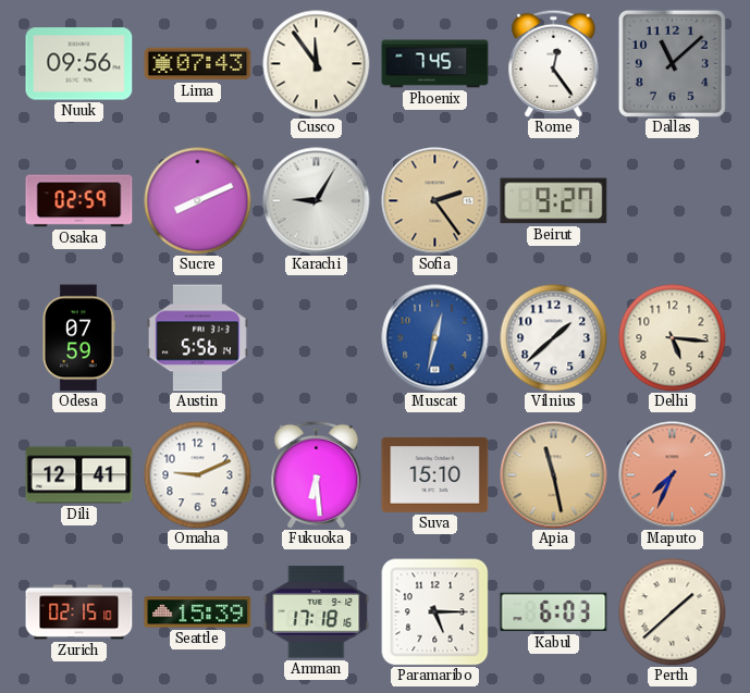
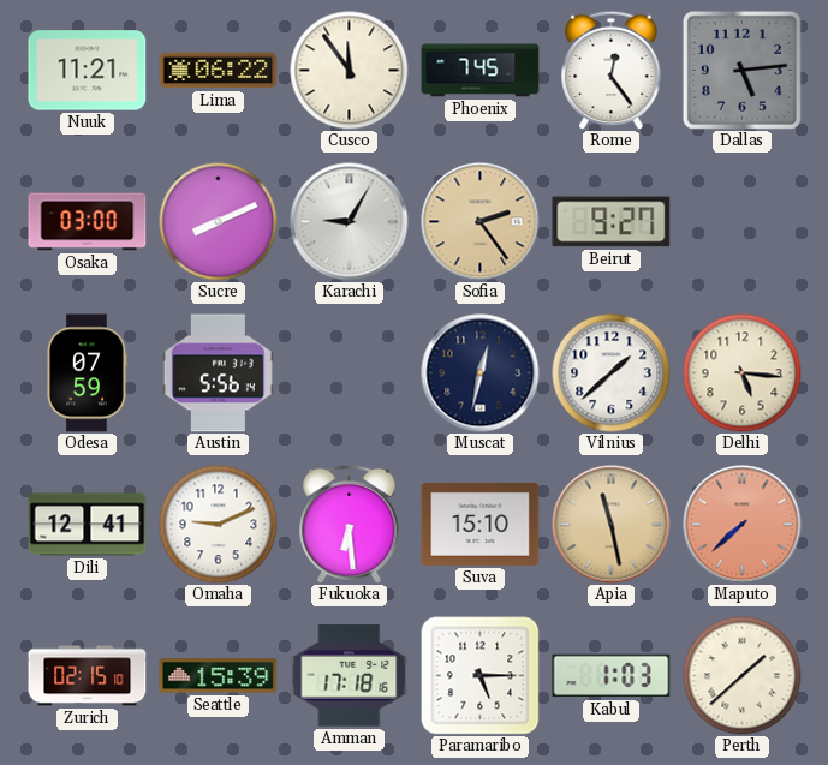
Nuuk: 09:56 -> 11:21
Lima: 07:43 -> 06:22
Dallas: 11:08 -> 5:14
Osaka: 02:59 -> 03:00
Muscat dial: blue -> navy
Maputo: 7:34 -> 7:38
Kabul: 6:03 -> 1:03
